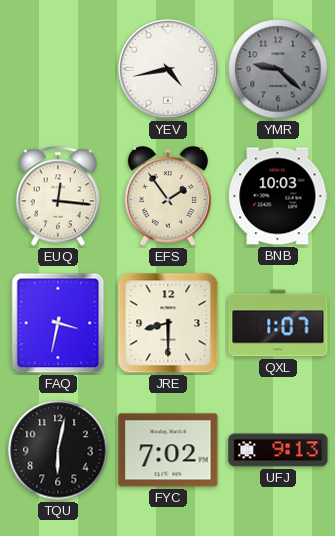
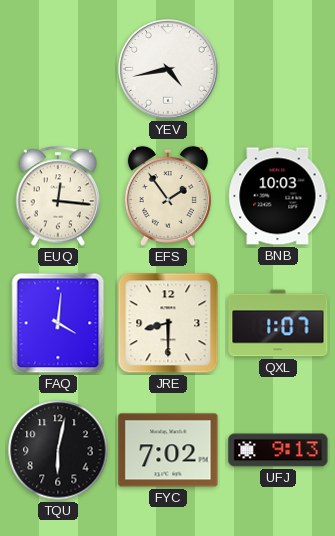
YMR: 9:22 -> none
FAQ: 3:32 -> 4:01
